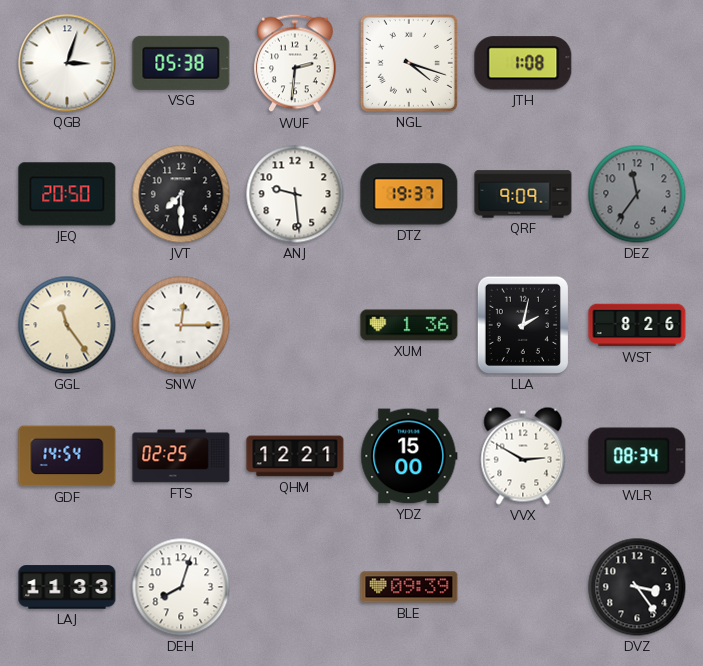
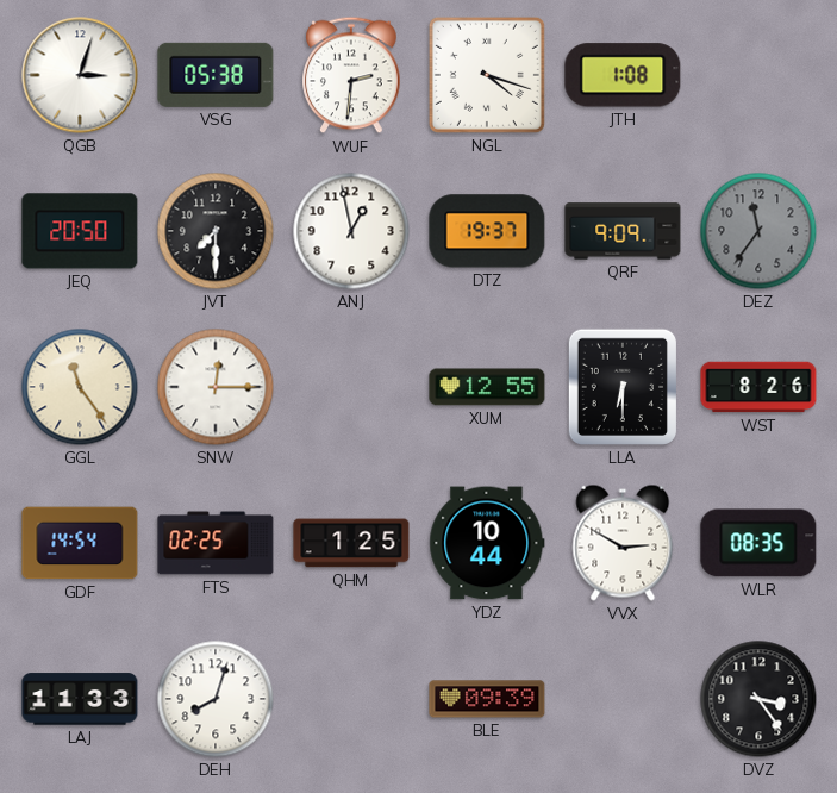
ANJ: 9:29 -> 12:58
XUM: 1:36 -> 12:55
LLA: 2:02 -> 6:30
QHM: 12:21 -> 1:25
YDZ: 15:00 -> 10:44
WLR: 08:34 -> 08:35
